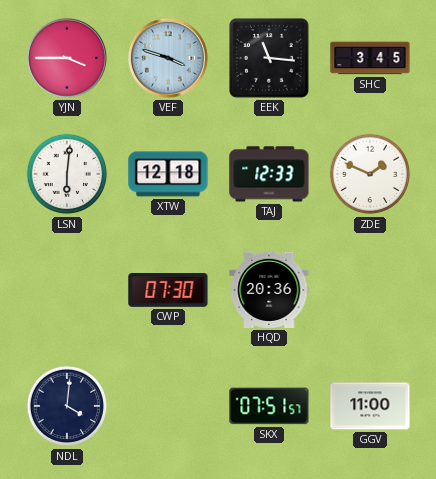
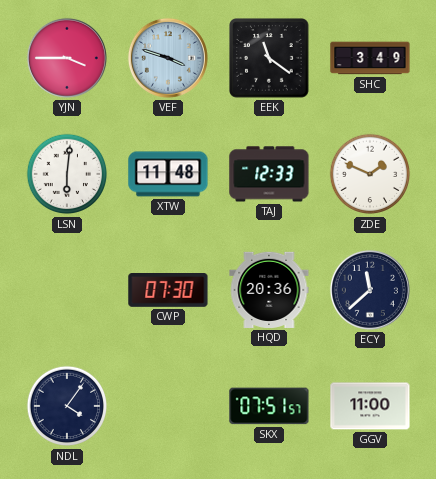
EEK: 11:16 -> 11:21
SHC: 3:45 -> 3:49
XTW: 12:18 -> 11:48
ECY: none -> 11:38
NDL: 4:01 -> 4:06
